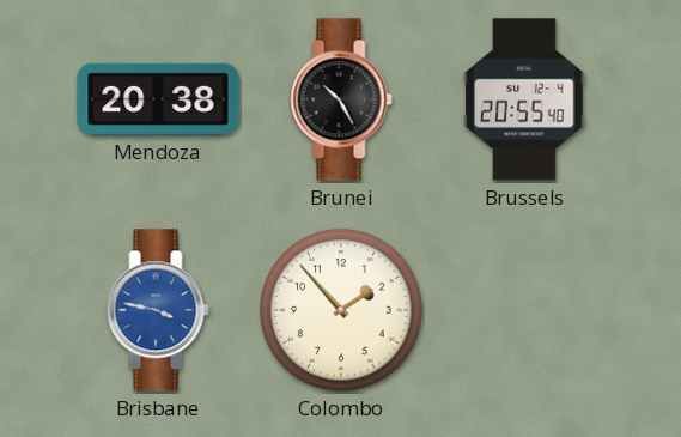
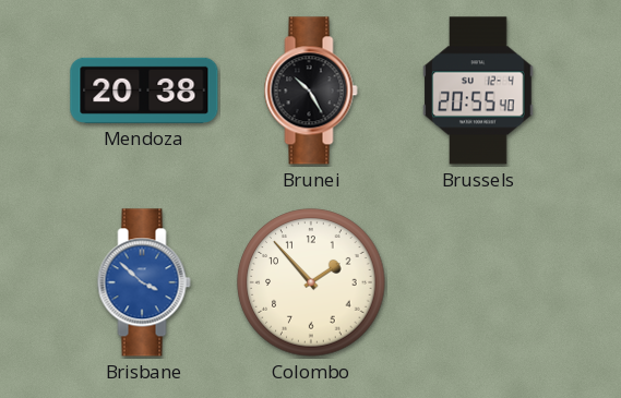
Brisbane: 3:47 -> 3:52
